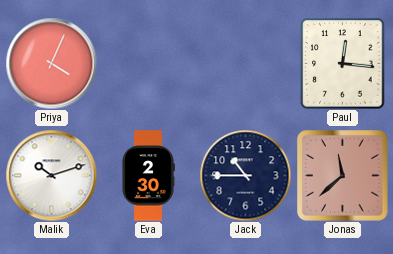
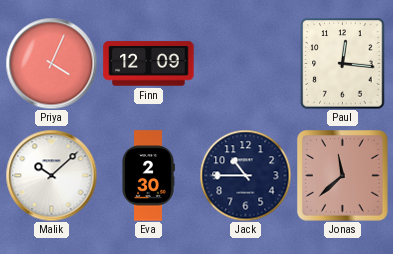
Finn: none -> 12:09
Malik: 10:12 -> 10:08
